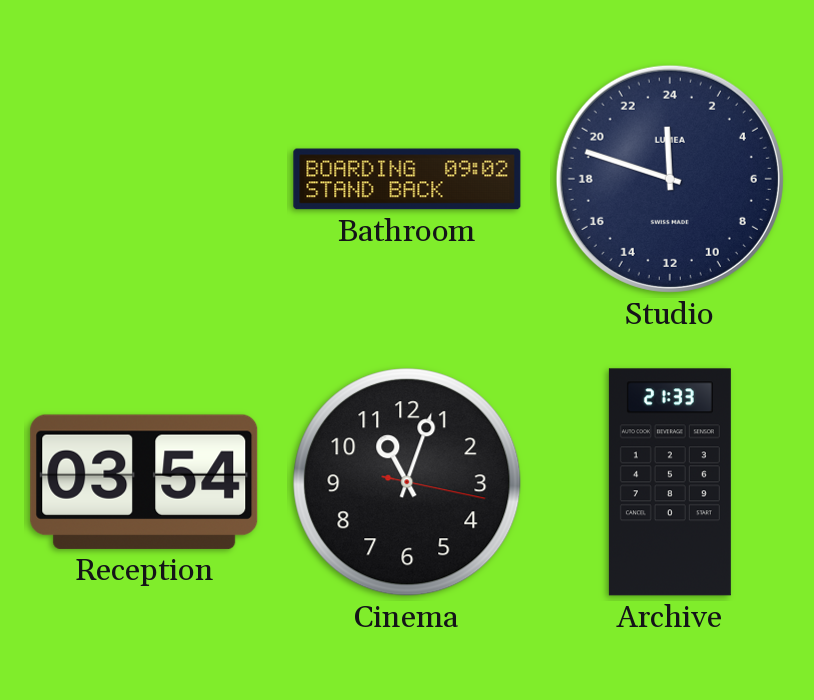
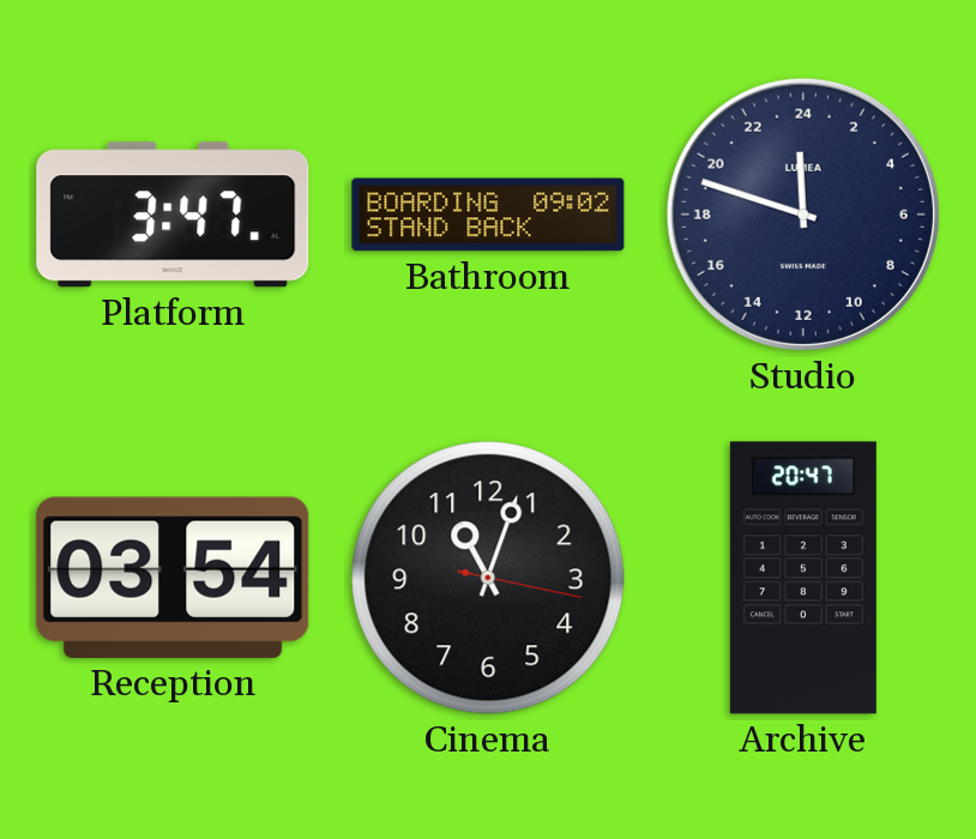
Platform: none -> 3:47
Archive: 21:33 -> 20:47
